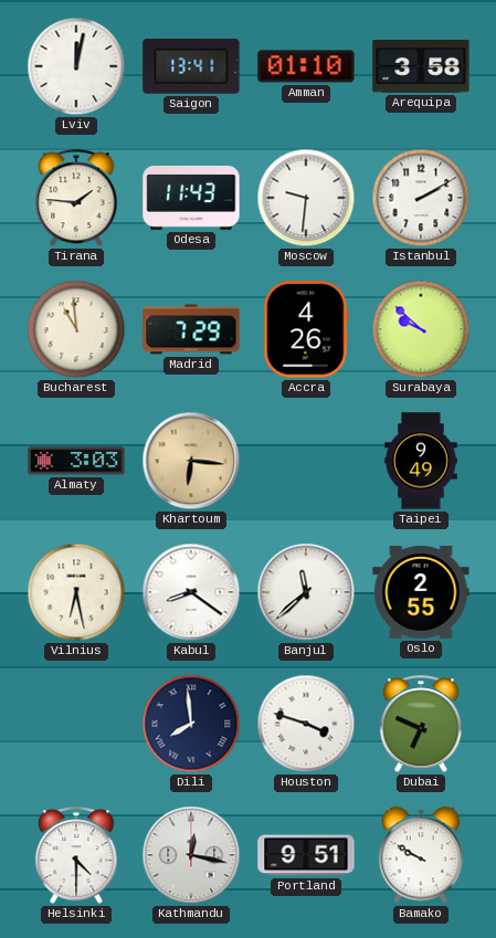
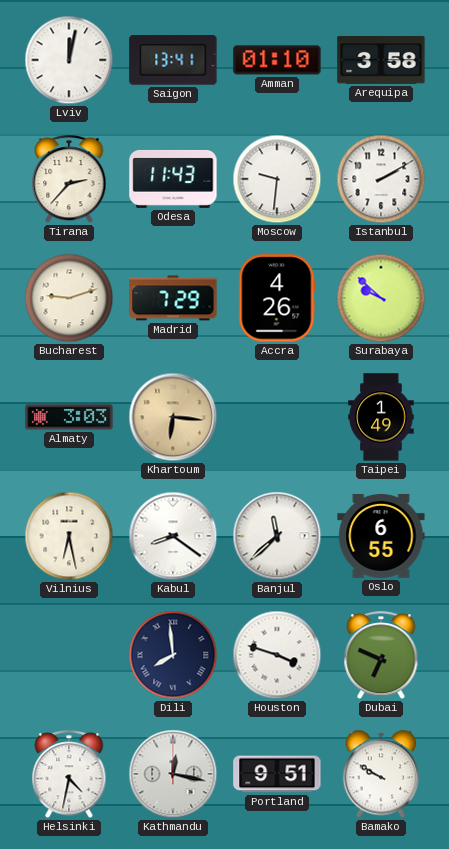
Tirana: 1:46 -> 2:37
Bucharest: 10:59 -> 9:12
Taipei: 9:49 -> 1:49
Oslo: 2:55 -> 6:55
Helsinki: 4:30 -> 4:32
